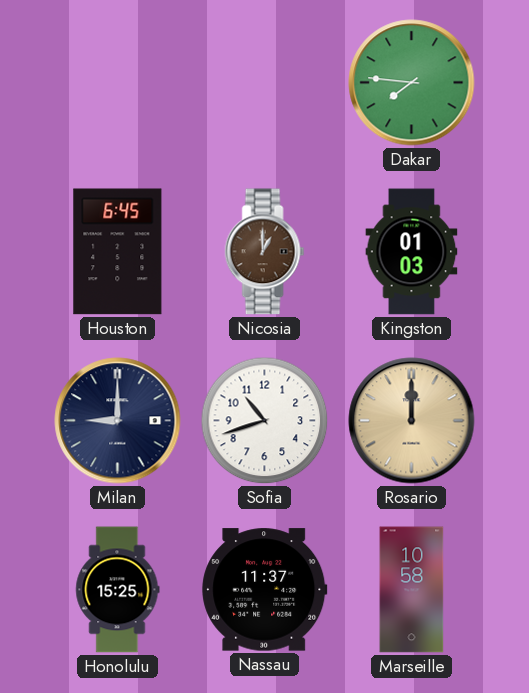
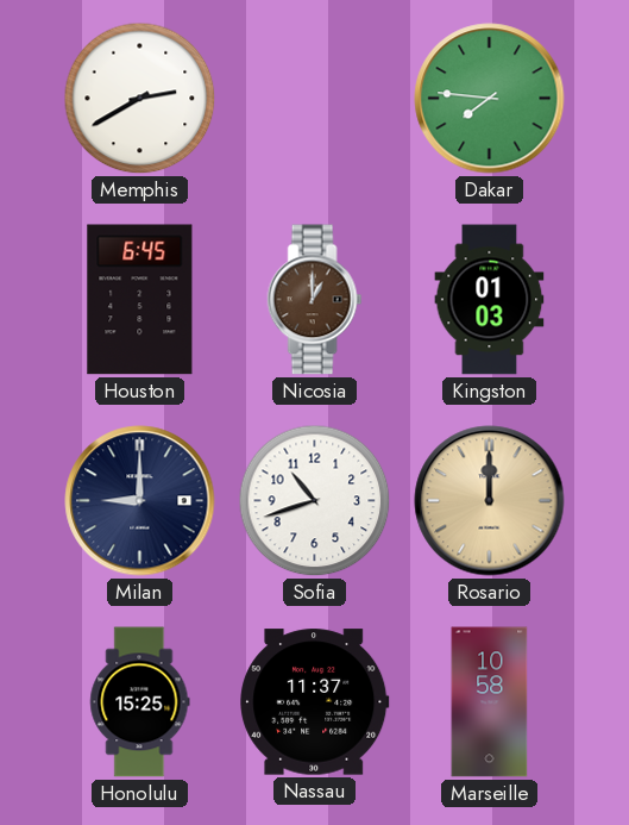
Memphis: none -> 2:40
